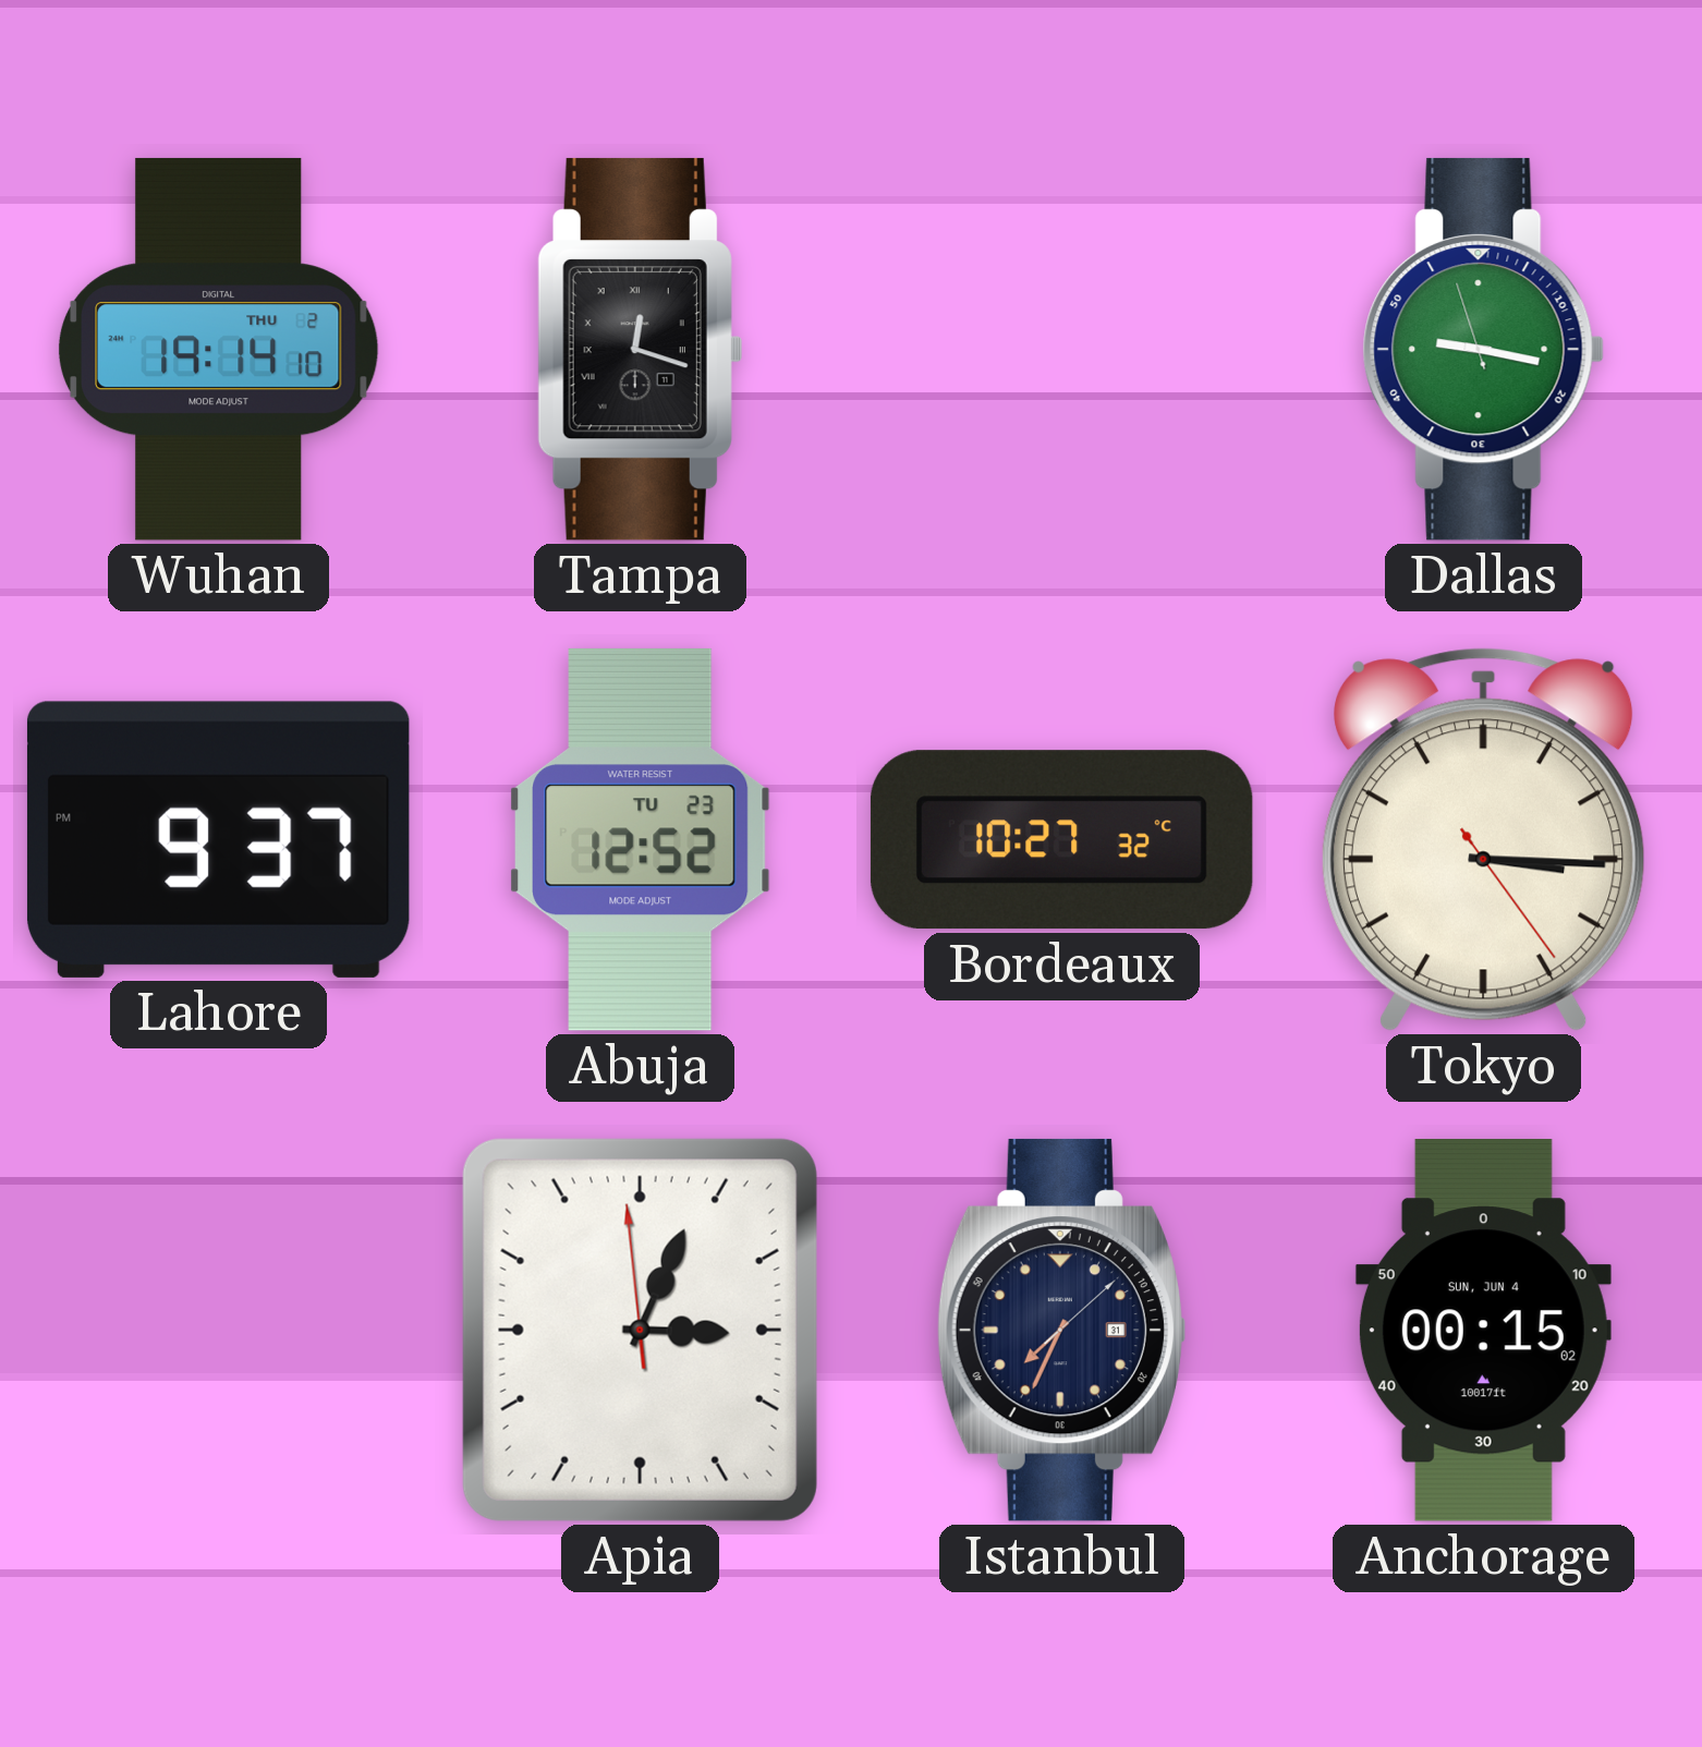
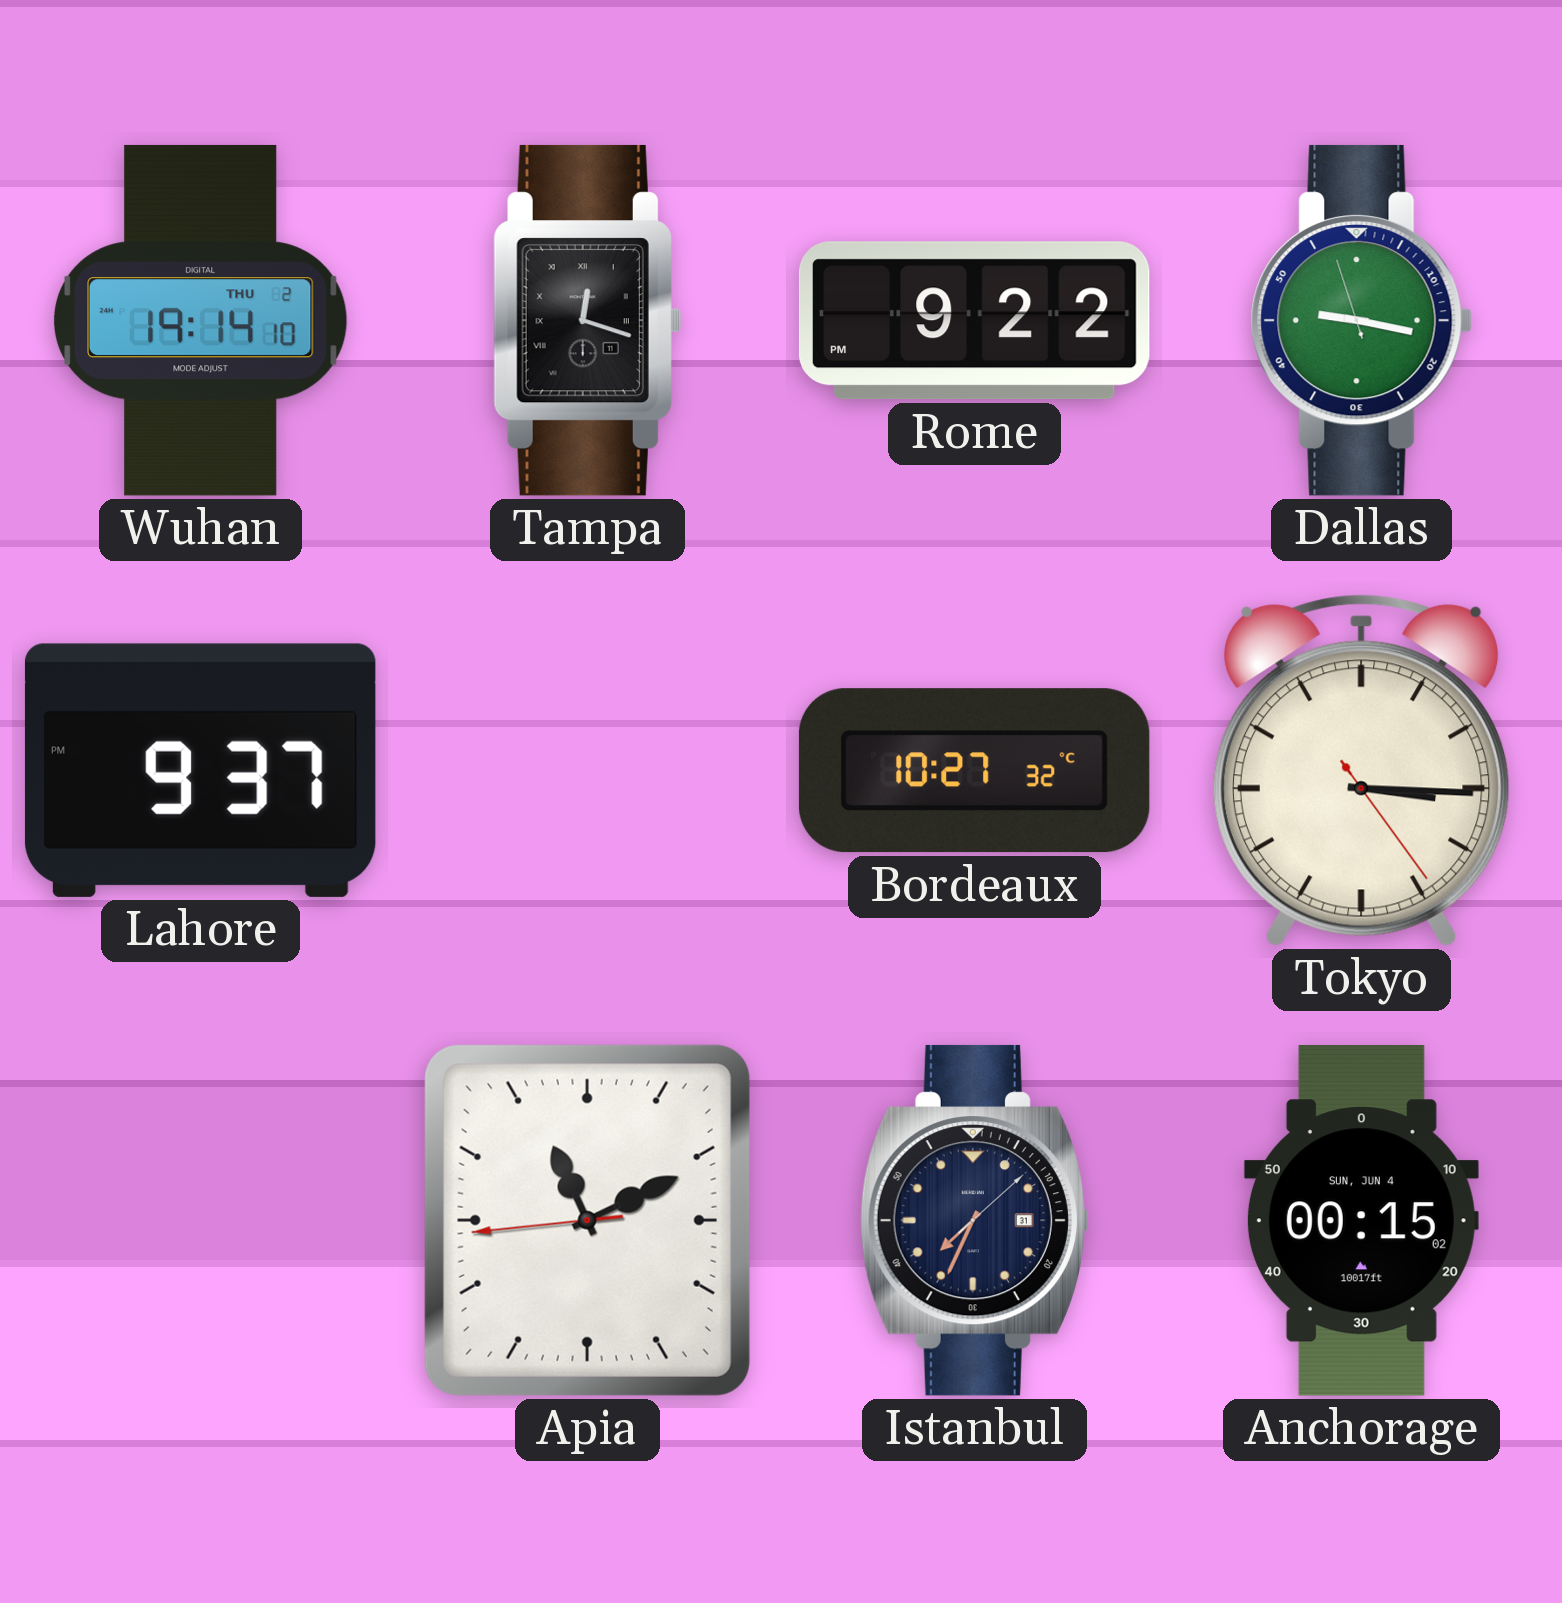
Rome: none -> 9:22
Abuja: 12:52 -> none
Apia: 3:03 -> 11:10
